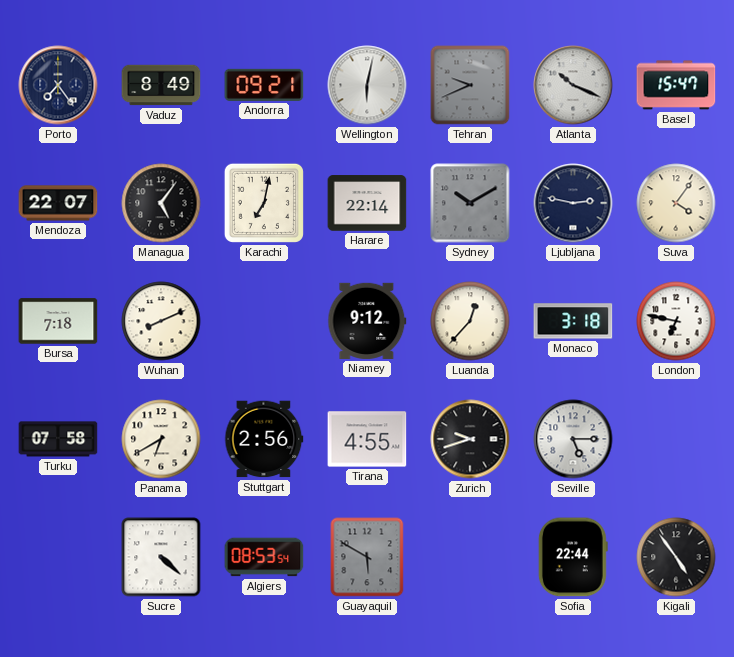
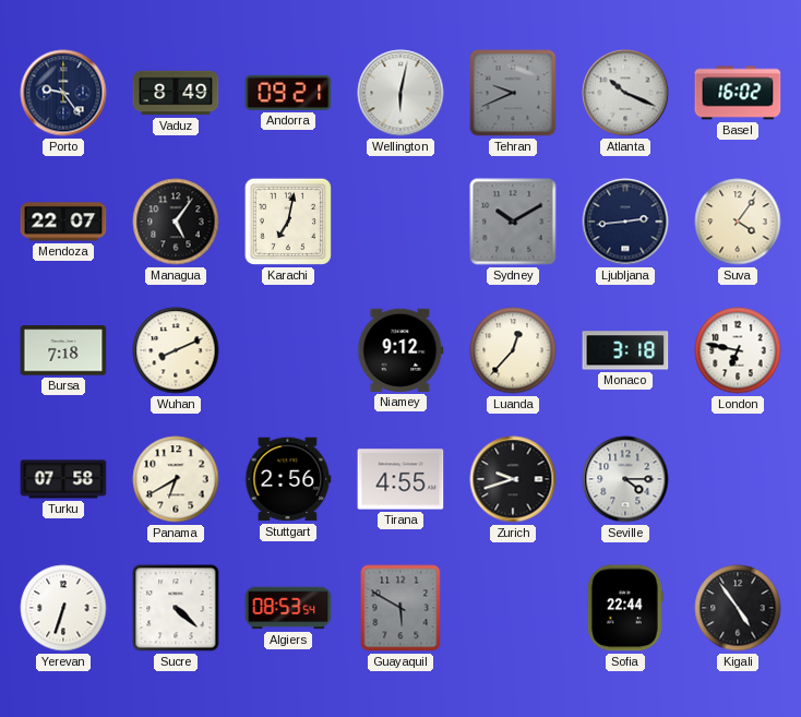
Porto: 7:24 -> 9:24
Basel: 15:47 -> 16:02
Harare: 22:14 -> none
Ljubljana: 2:47 -> 2:44
Seville: 5:15 -> 4:15
Yerevan: none -> 6:33
